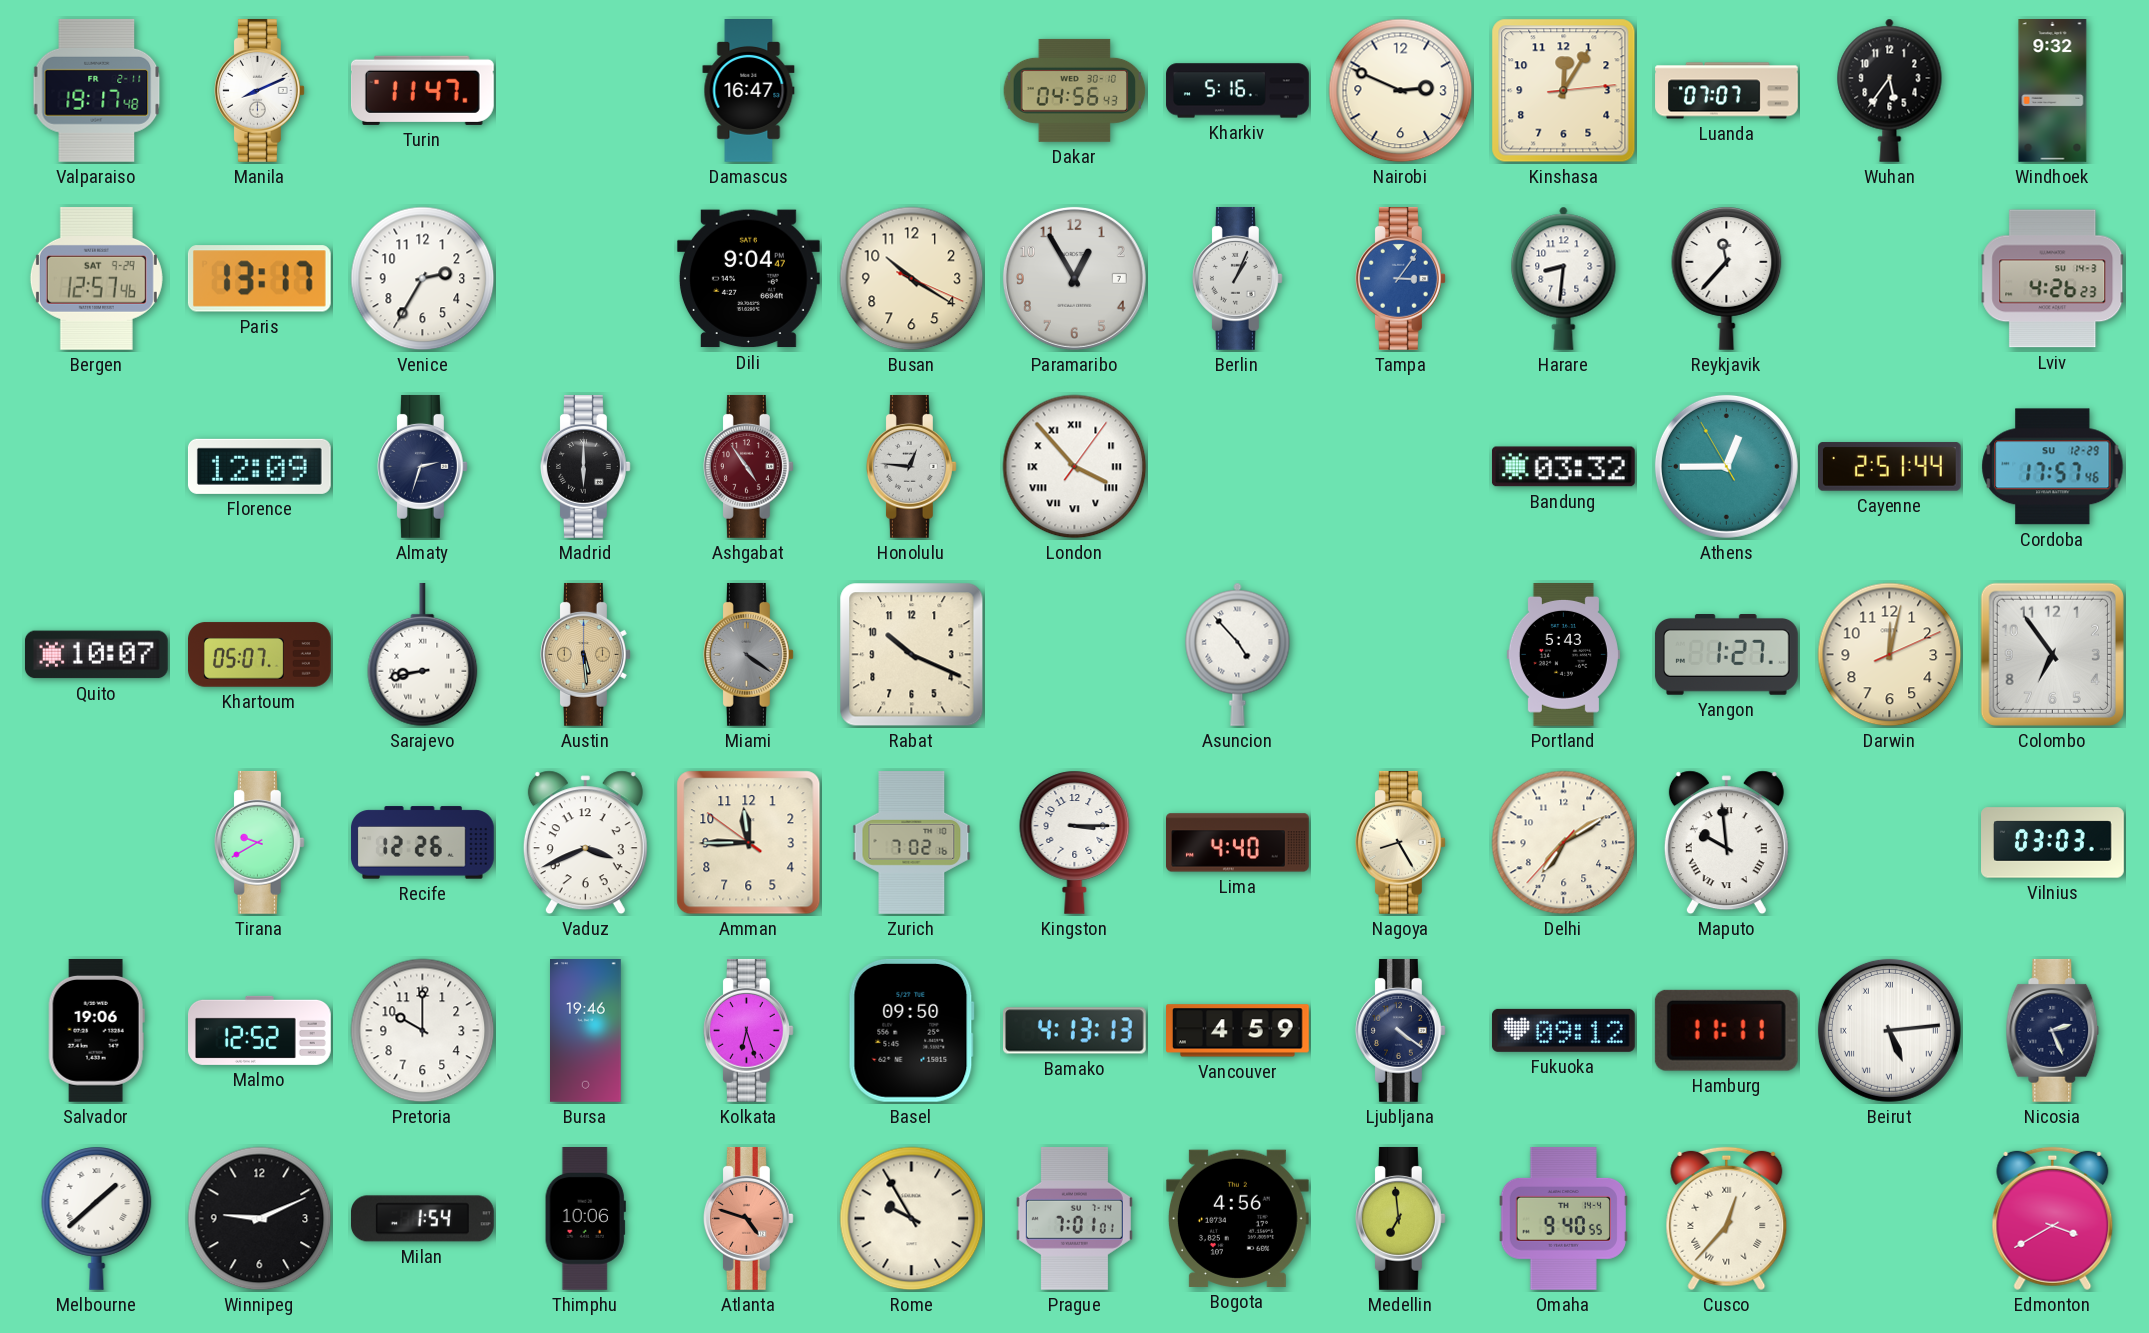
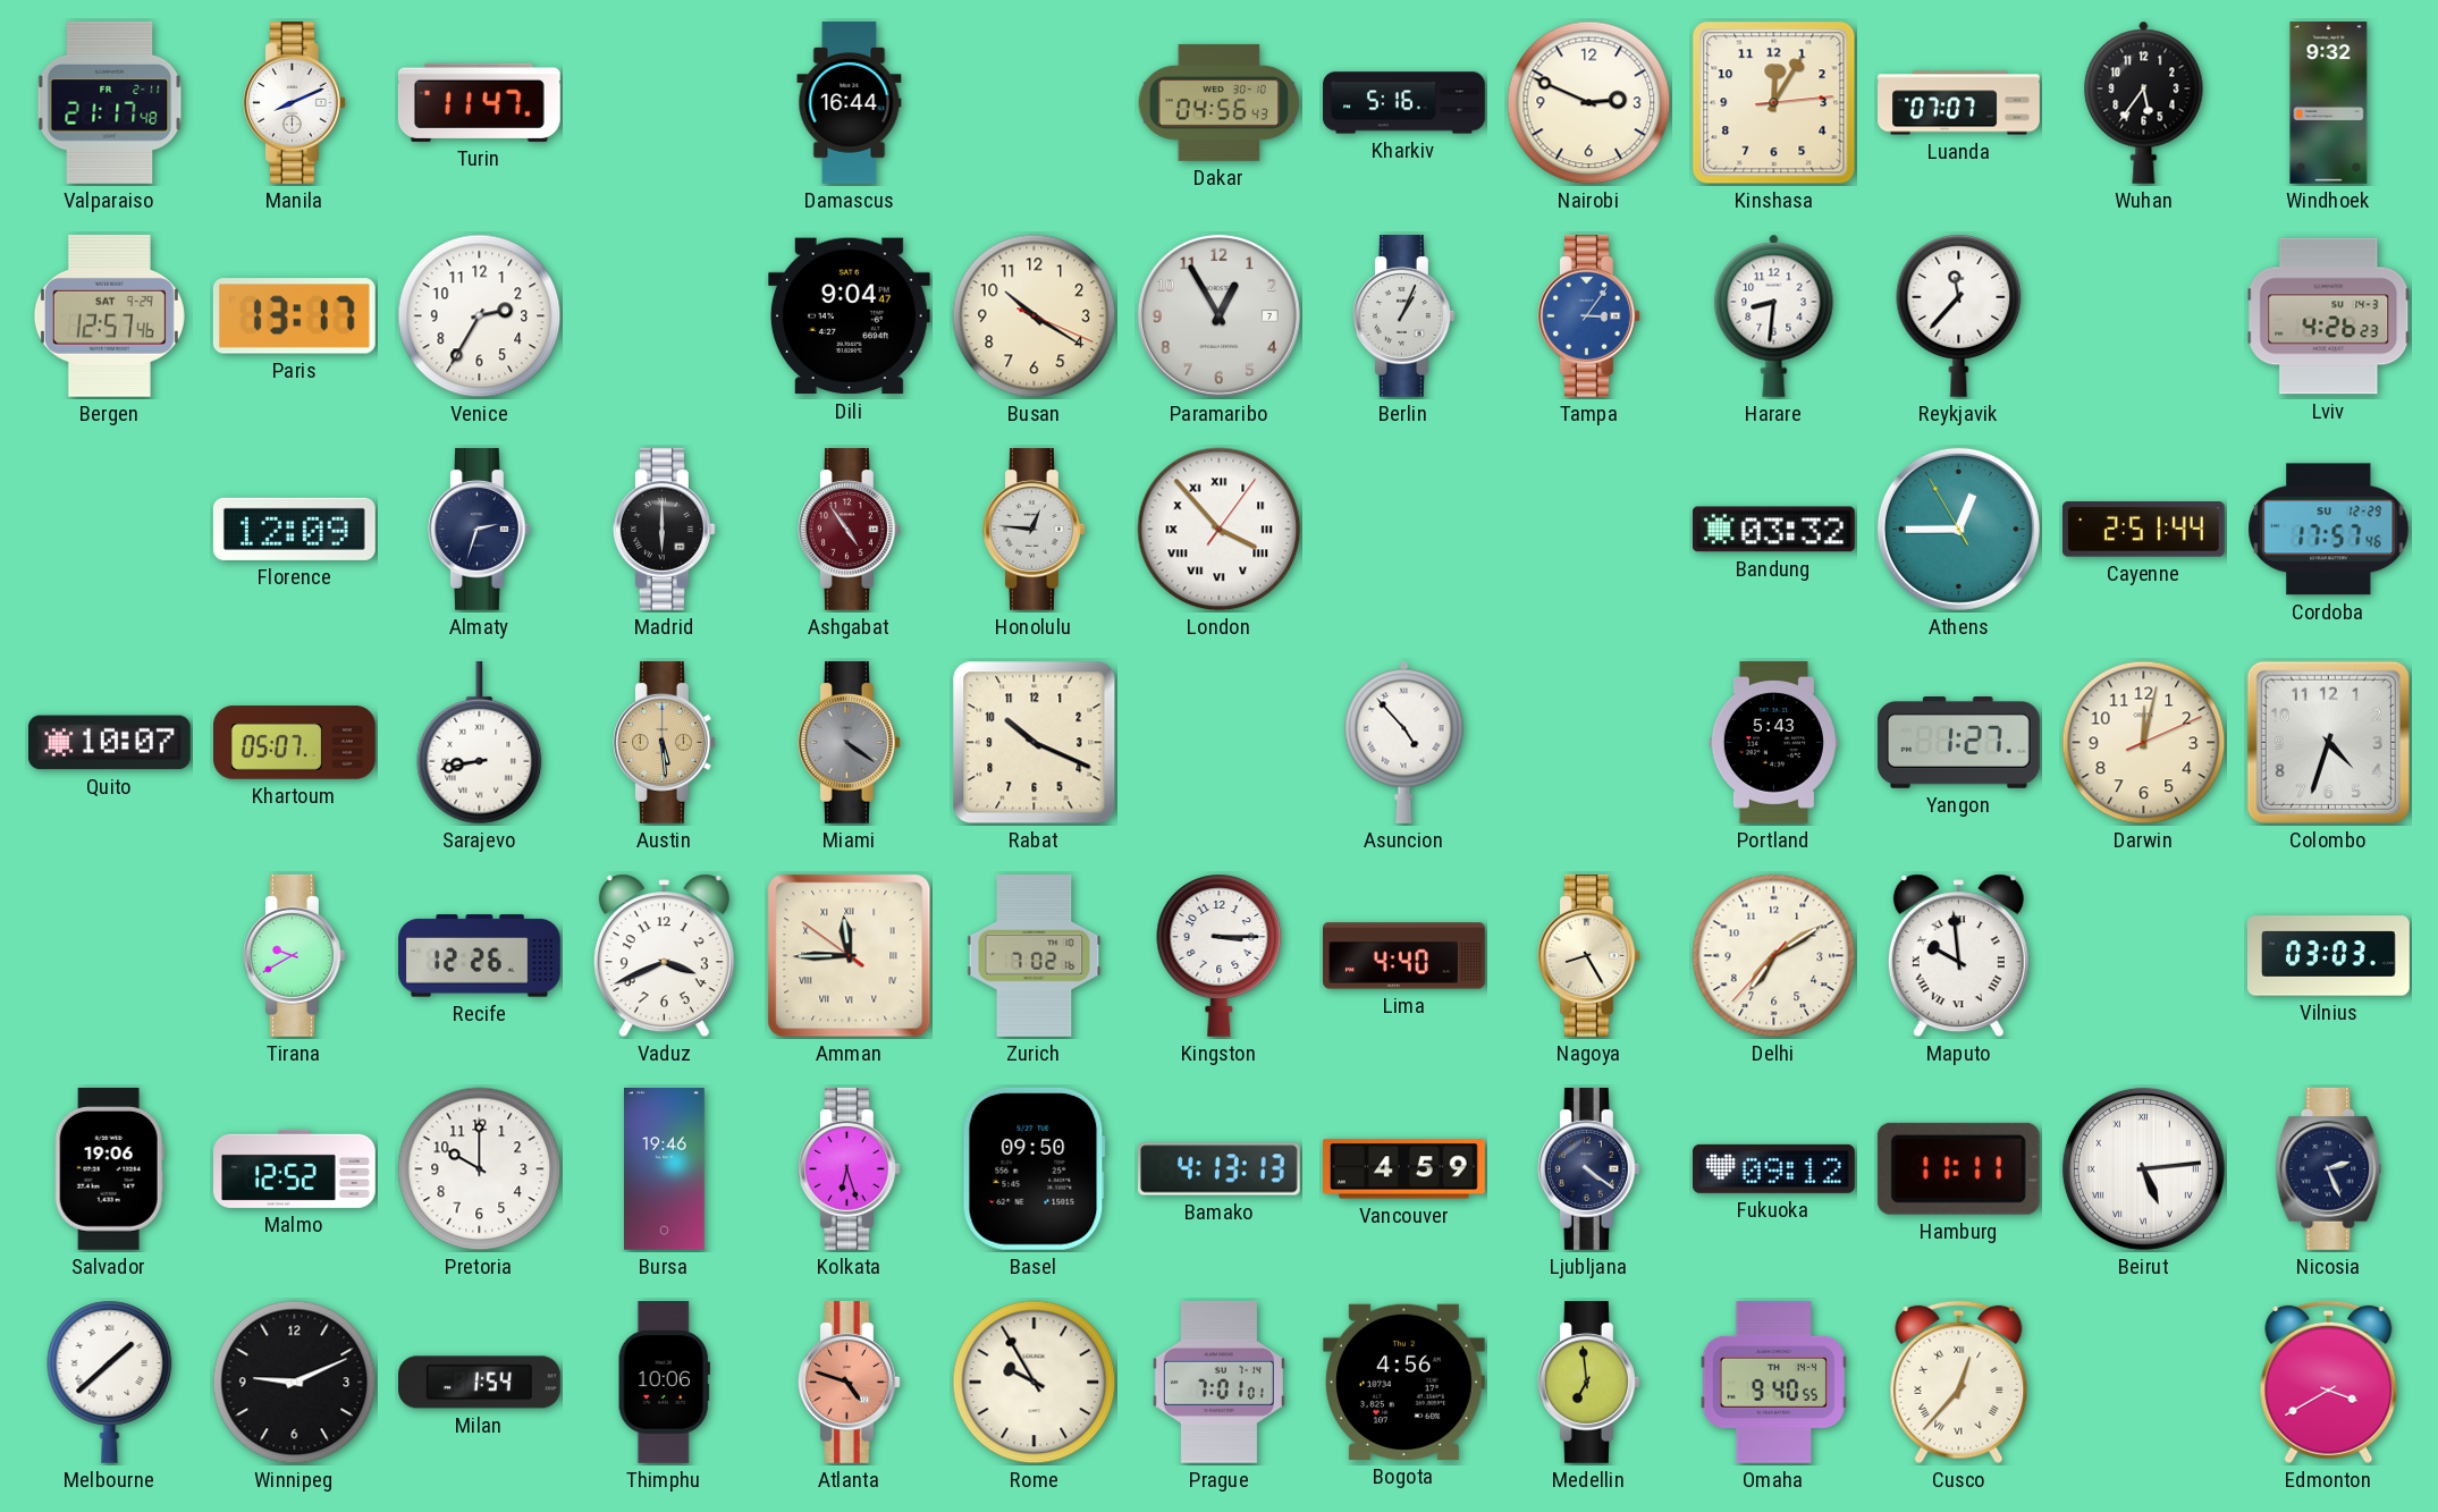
Valparaiso: 19:17 -> 21:17
Damascus: 16:47 -> 16:44
Colombo: 6:54 -> 4:33
Amman numerals: Arabic -> Roman
